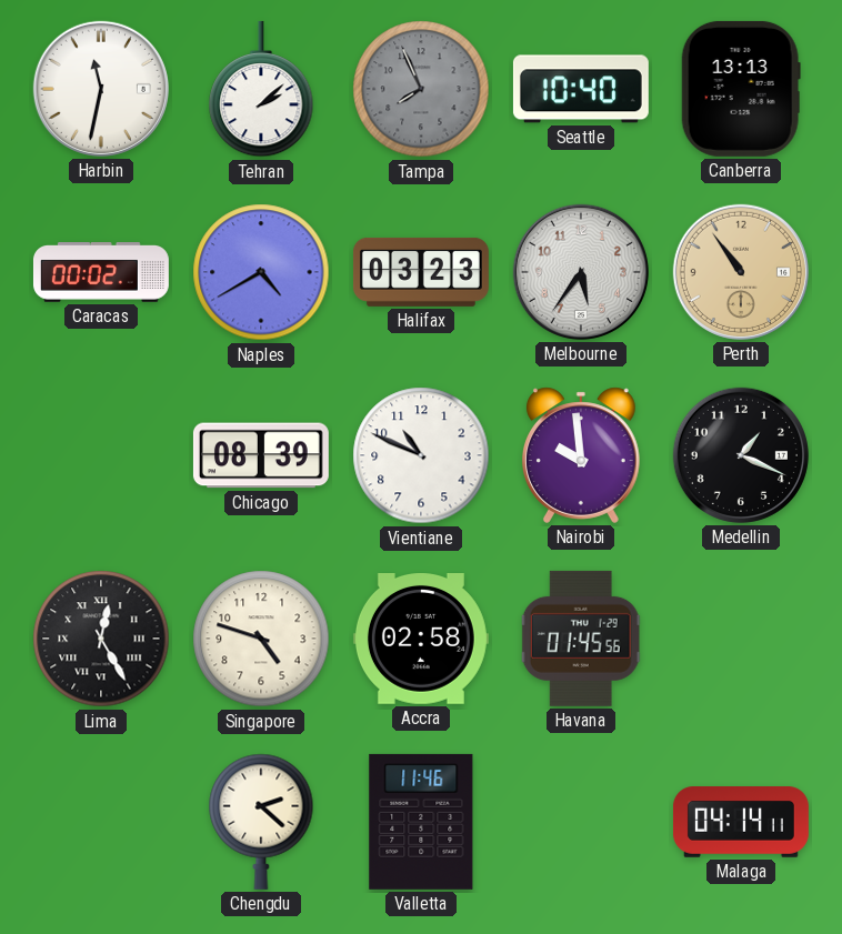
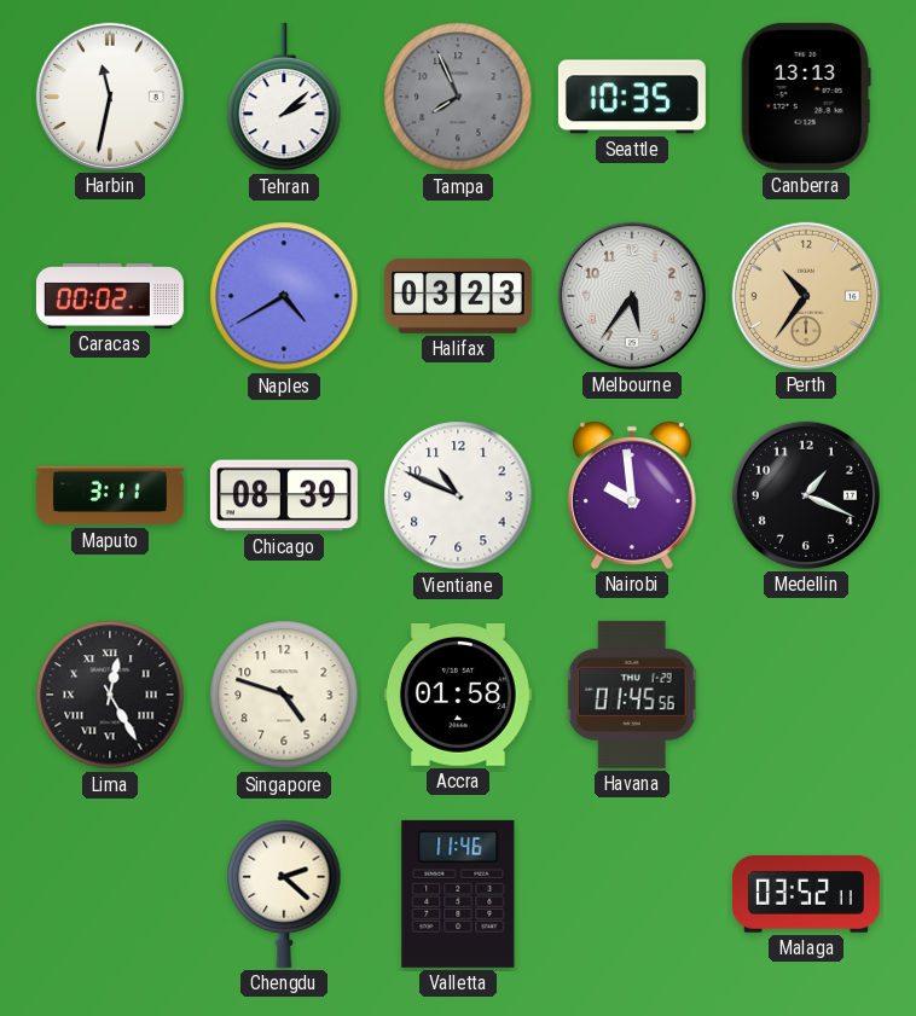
Seattle: 10:40 -> 10:35
Perth: 10:54 -> 10:36
Maputo: none -> 3:11
Accra: 02:58 -> 01:58
Malaga: 04:14 -> 03:52
